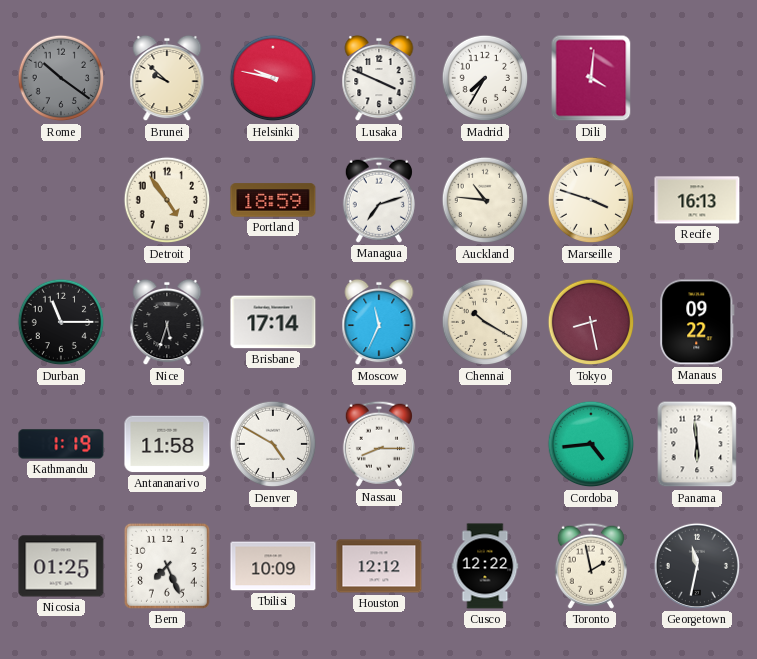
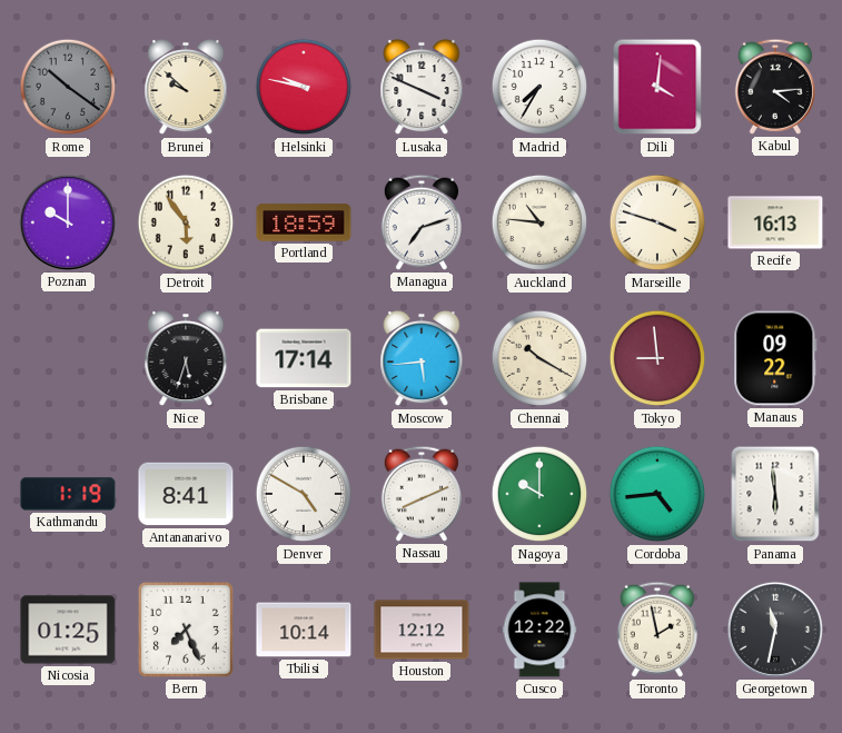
Kabul: none -> 4:14
Poznan: none -> 10:00
Detroit: 4:54 -> 5:54
Durban: 11:15 -> none
Moscow: 11:34 -> 5:44
Tokyo: 8:28 -> 8:59
Antananarivo: 11:58 -> 8:41
Nassau: 8:15 -> 8:11
Nagoya: none -> 10:00
Tbilisi: 10:09 -> 10:14
